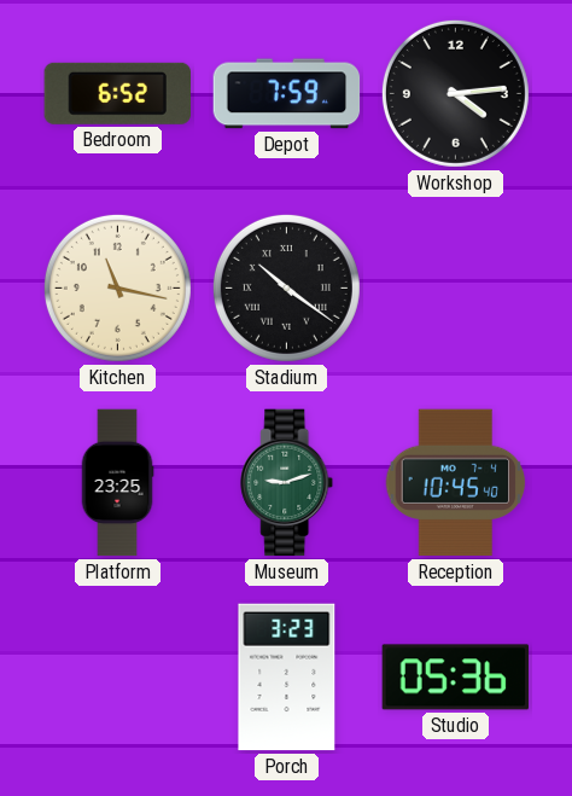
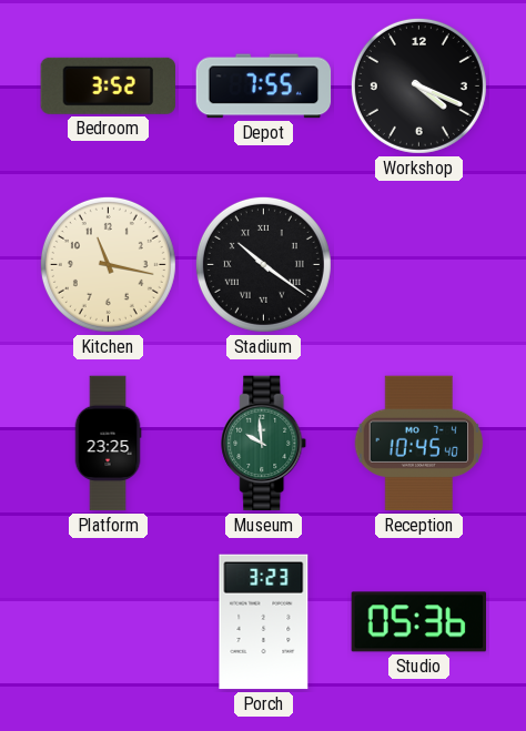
Bedroom: 6:52 -> 3:52
Depot: 7:59 -> 7:55
Workshop: 4:14 -> 4:19
Museum: 9:12 -> 9:59
